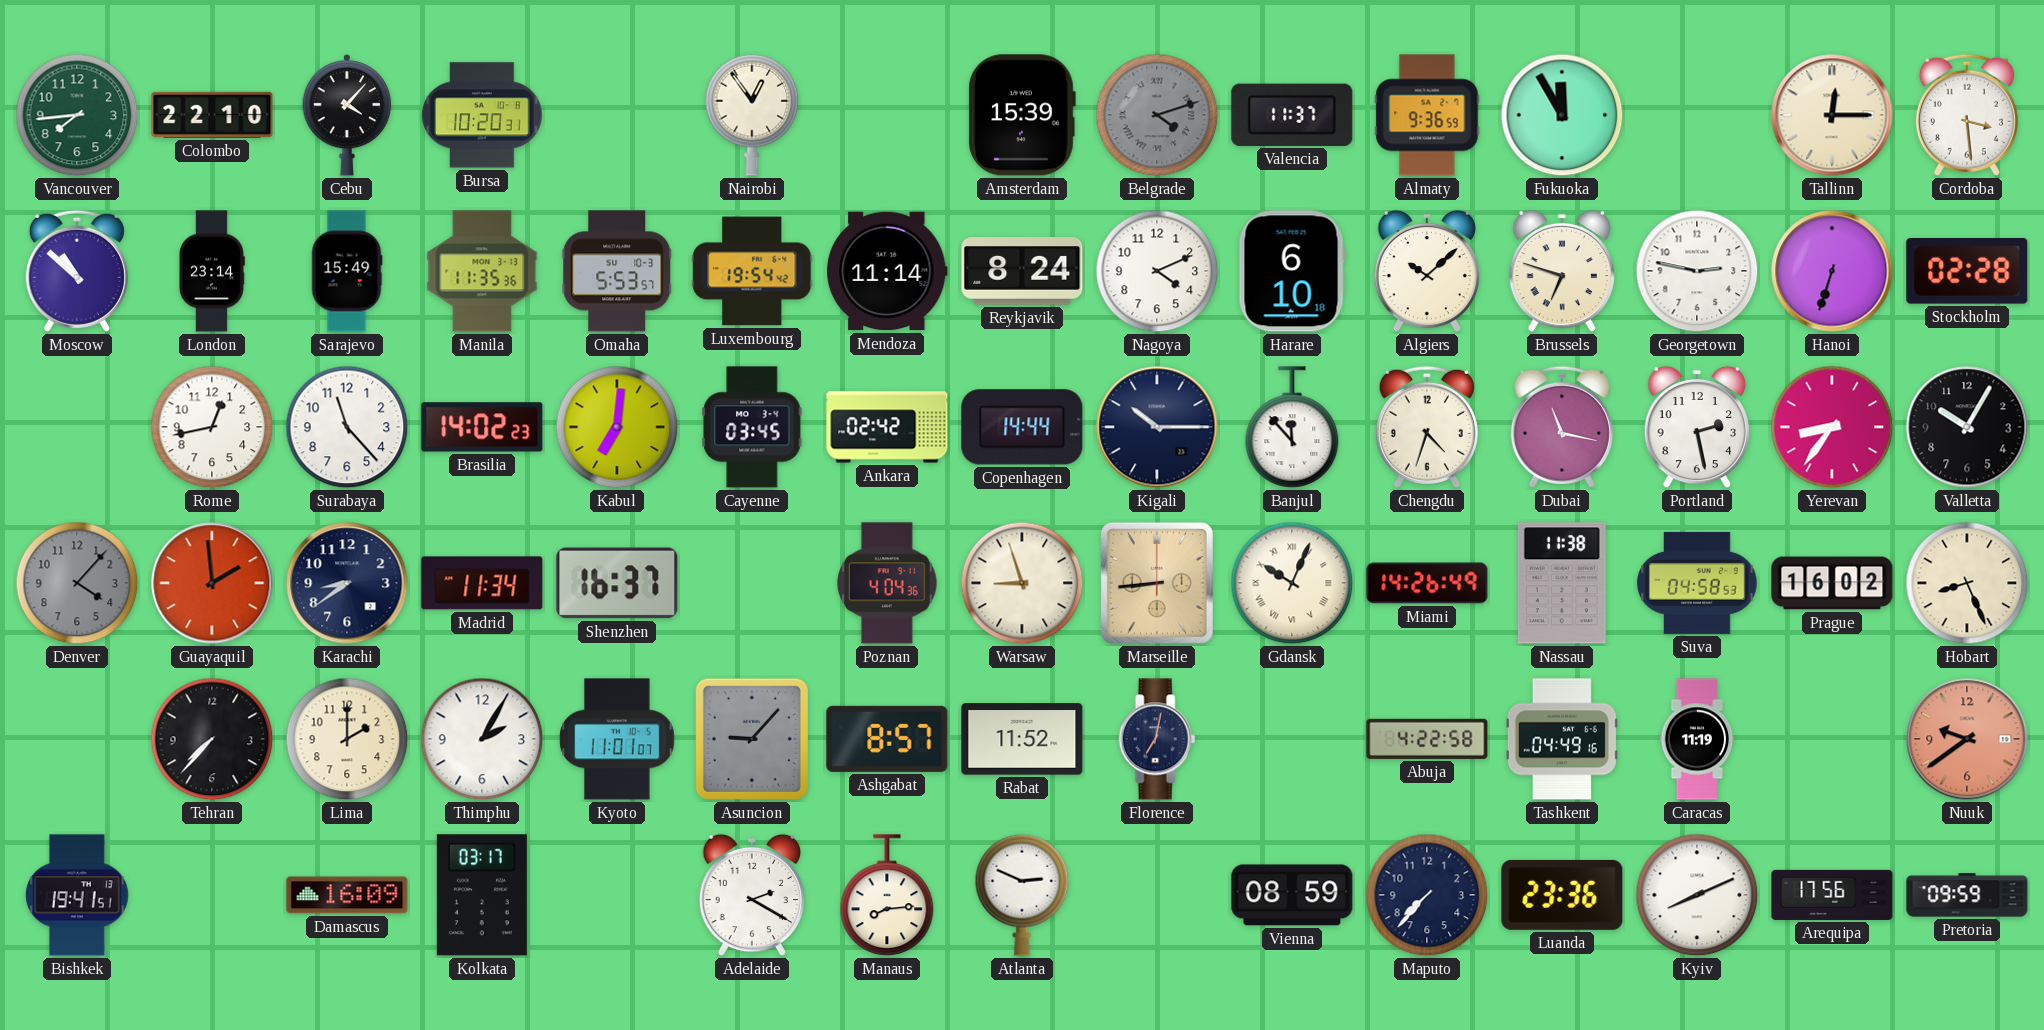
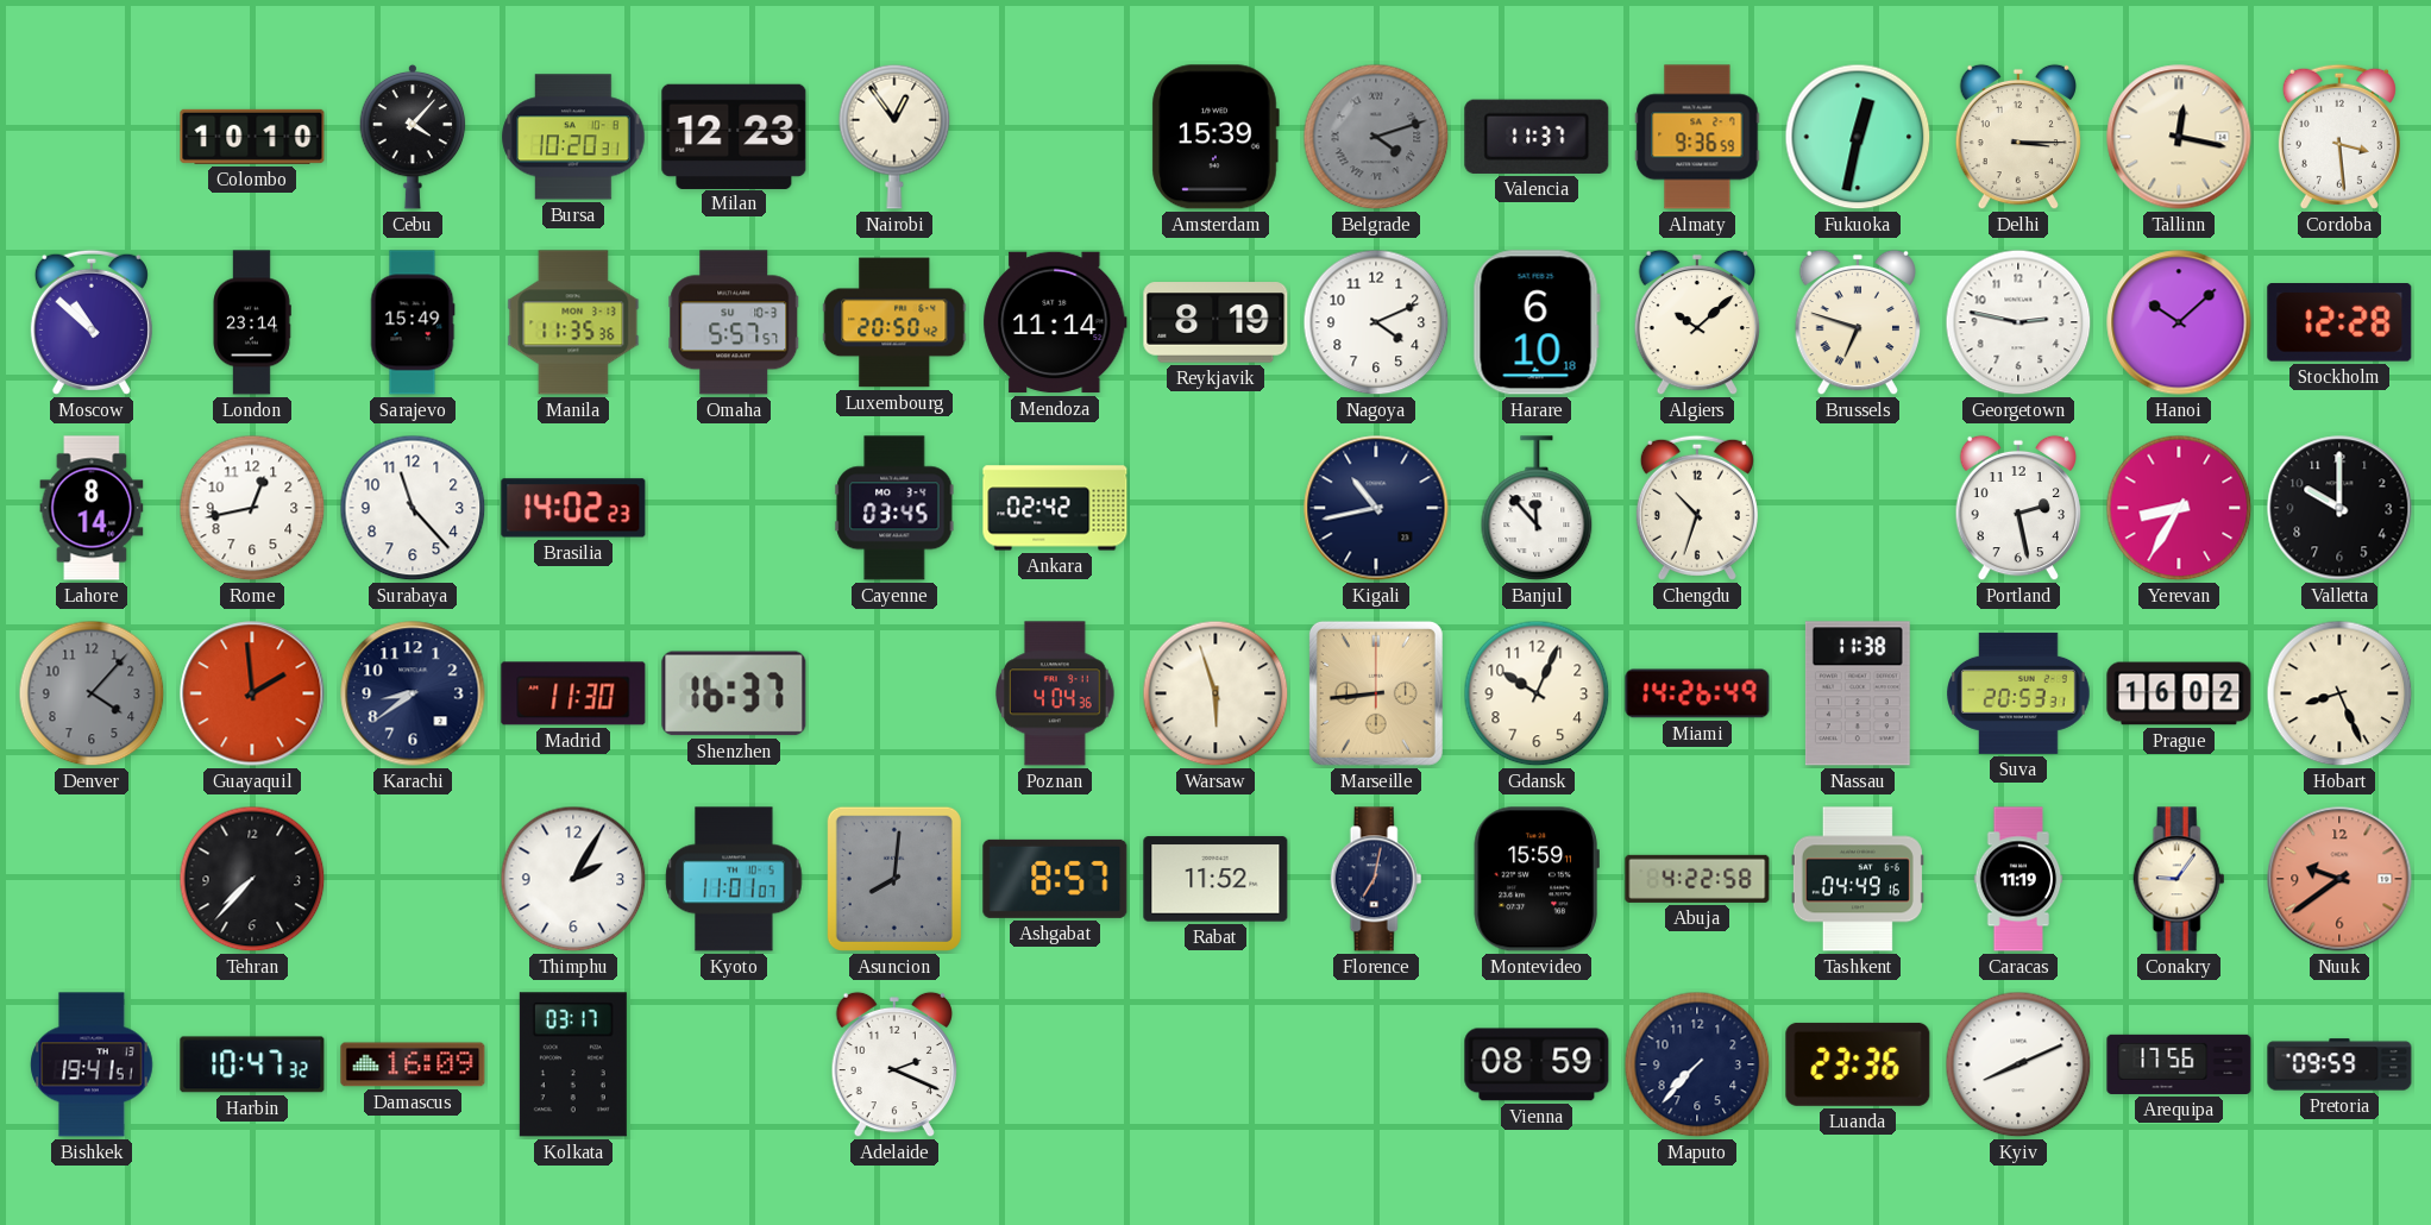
Vancouver: 7:44 -> none
Colombo: 22:10 -> 10:10
Milan: none -> 12:23
Fukuoka: 11:55 -> 12:32
Delhi: none -> 3:15
Tallinn: 12:15 -> 12:17
Omaha: 5:53 -> 5:57
Luxembourg: 19:54 -> 20:50
Reykjavik: 8:24 -> 8:19
Hanoi: 6:33 -> 10:08
Stockholm: 02:28 -> 12:28
Lahore: none -> 8:14
Kabul: 7:01 -> none
Copenhagen: 14:44 -> none
Kigali: 10:15 -> 10:43
Chengdu: 4:33 -> 10:33
Dubai: 11:17 -> none
Yerevan: 8:36 -> 8:35
Valletta: 10:05 -> 10:00
Madrid: 11:34 -> 11:30
Warsaw: 8:57 -> 5:57
Gdansk numerals: Roman -> Arabic
Suva: 04:58 -> 20:53
Lima: 2:00 -> none
Asuncion: 9:07 -> 8:01
Montevideo: none -> 15:59
Conakry: none -> 9:06
Harbin: none -> 10:47
Adelaide: 2:20 -> 2:19
Manaus: 8:14 -> none
Atlanta: 2:49 -> none
